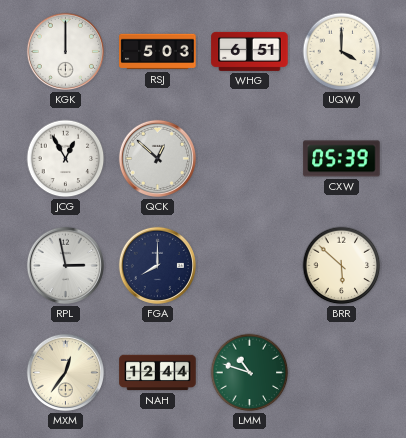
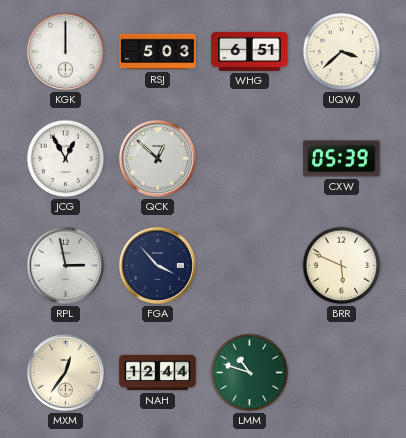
UQW: 4:00 -> 3:38
FGA: 8:00 -> 3:53
BRR: 5:52 -> 5:49
